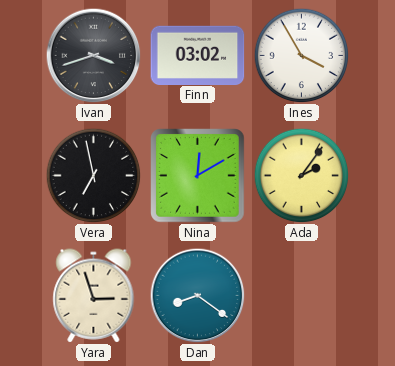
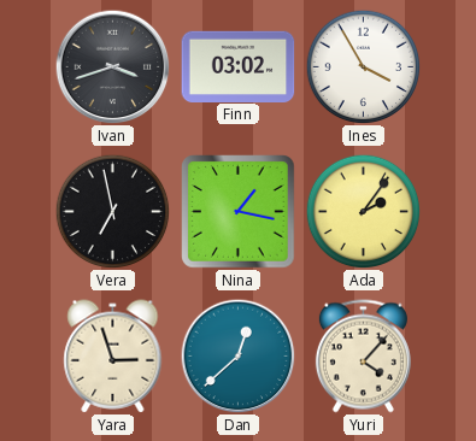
Nina: 12:10 -> 1:17
Dan: 8:21 -> 12:38
Yuri: none -> 4:07
